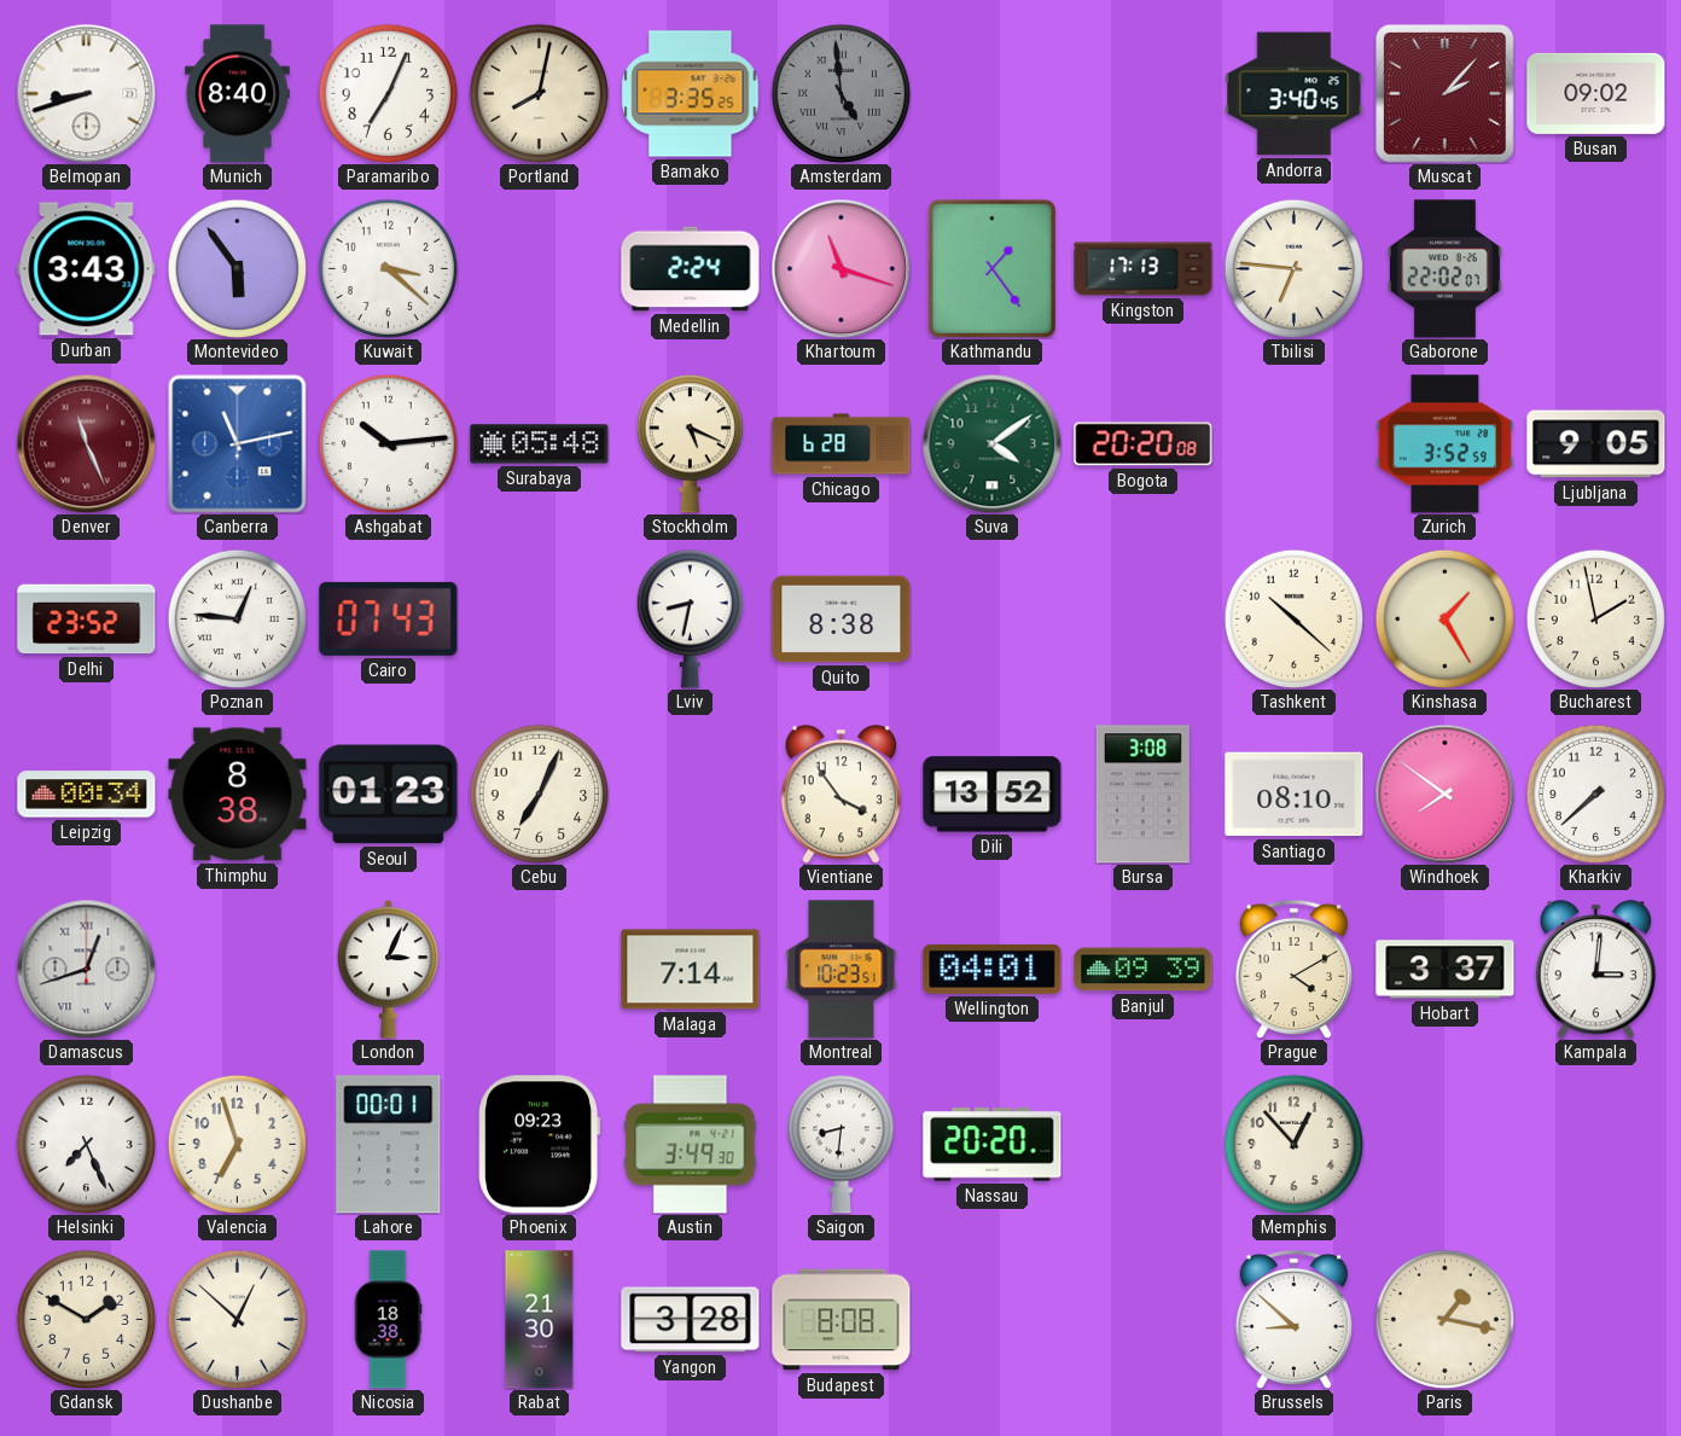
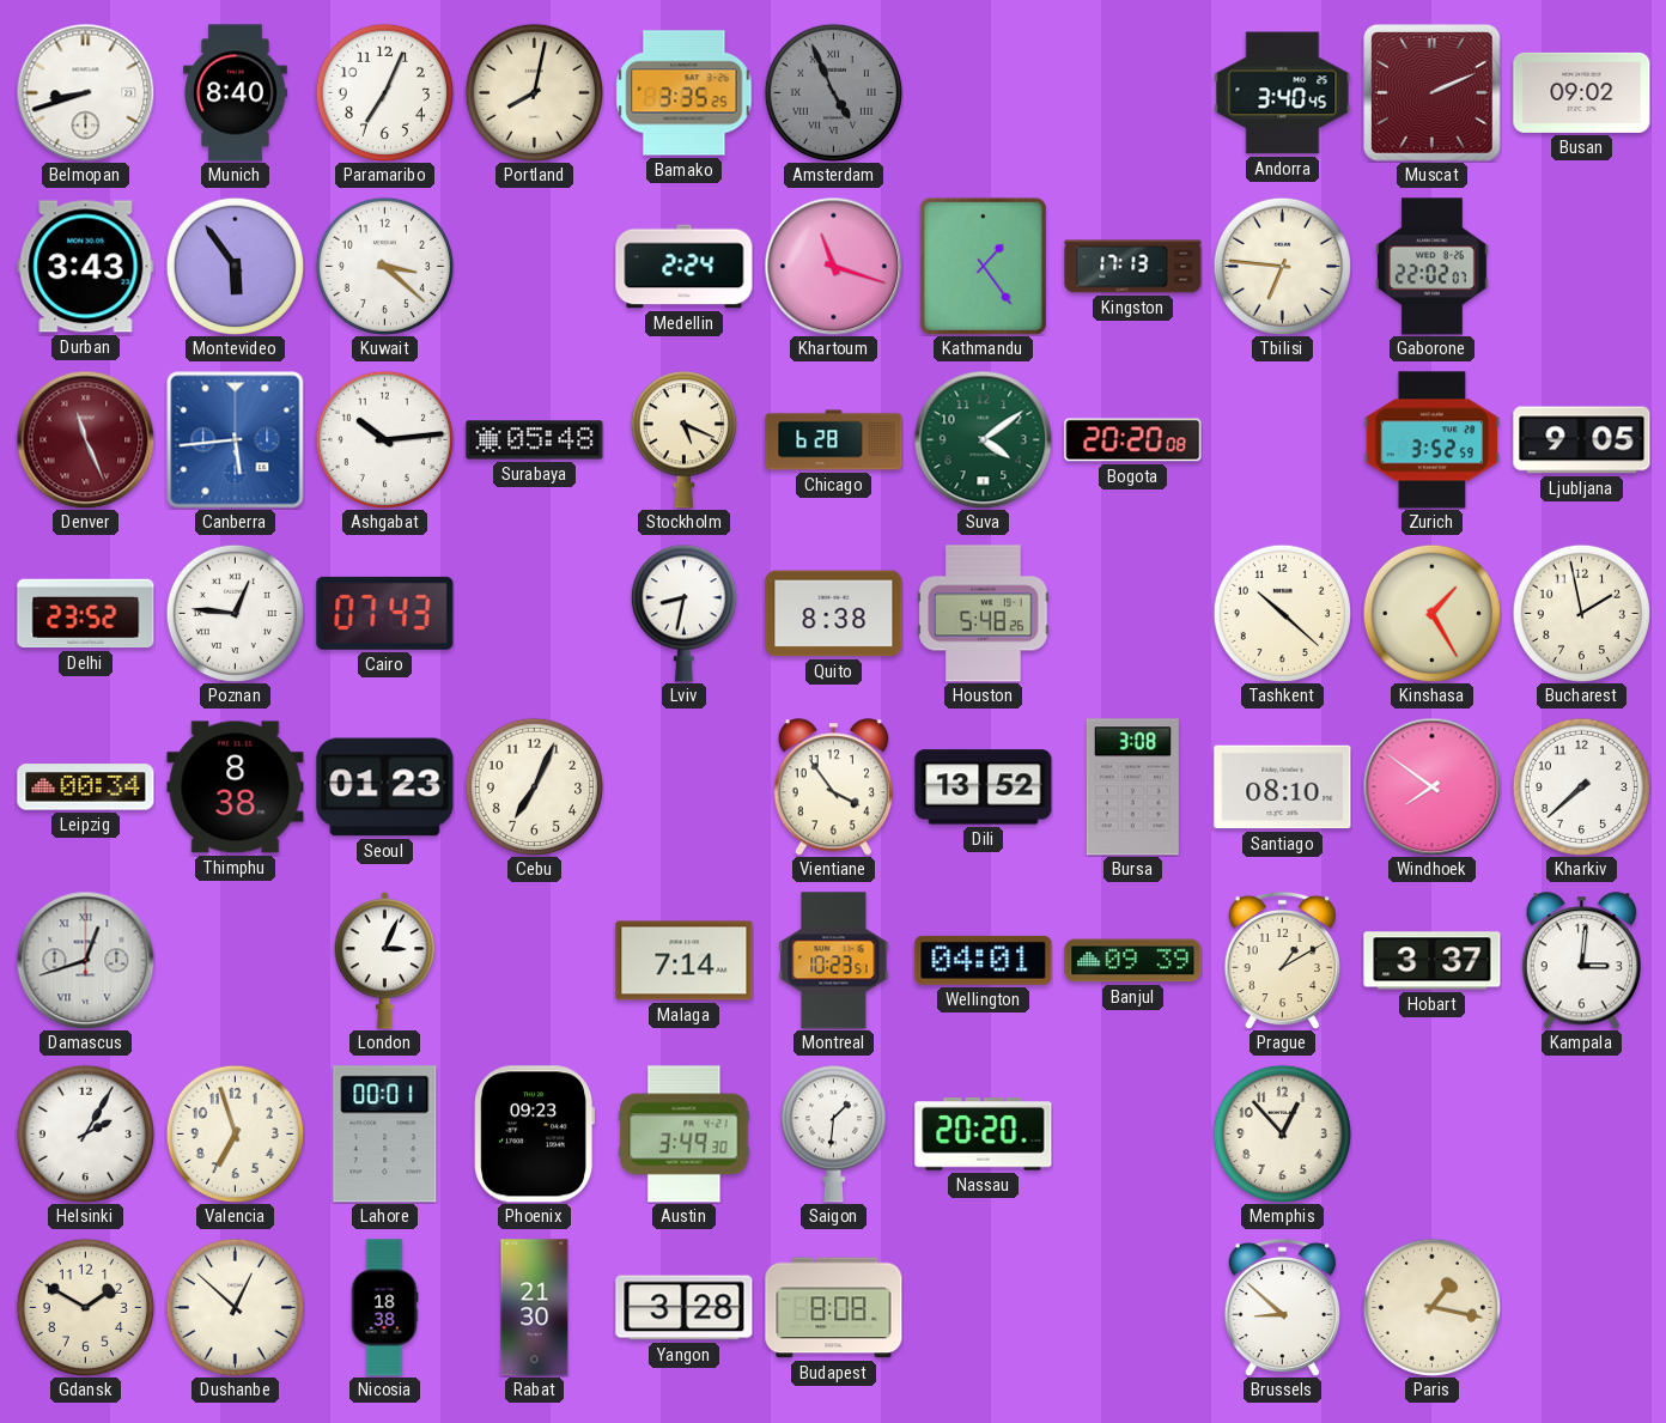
Amsterdam: 4:59 -> 4:56
Muscat: 2:07 -> 2:11
Canberra: 11:13 -> 5:44
Houston: none -> 5:48
Prague: 4:10 -> 1:10
Helsinki: 7:26 -> 2:05
Saigon: 8:31 -> 1:31
